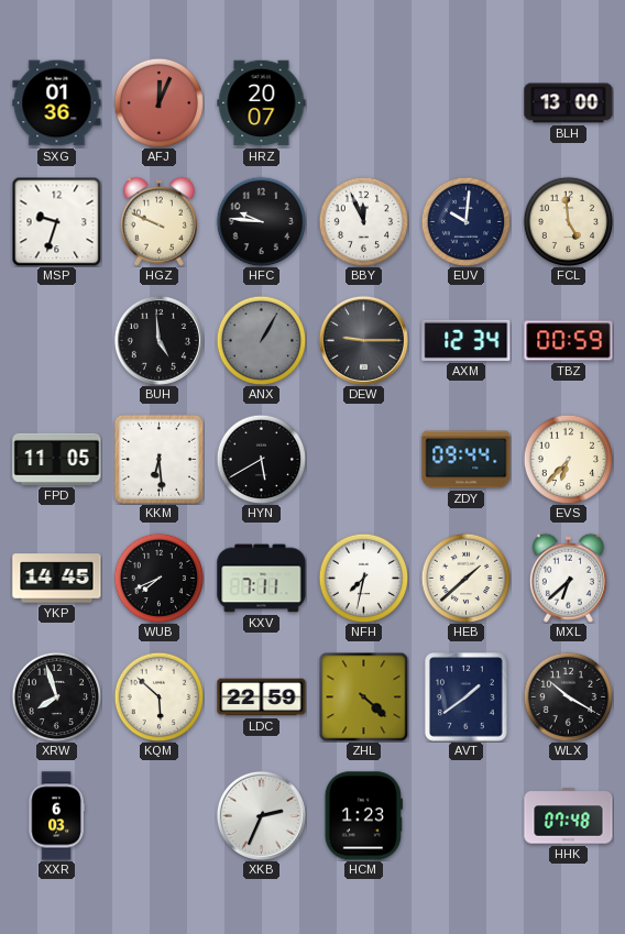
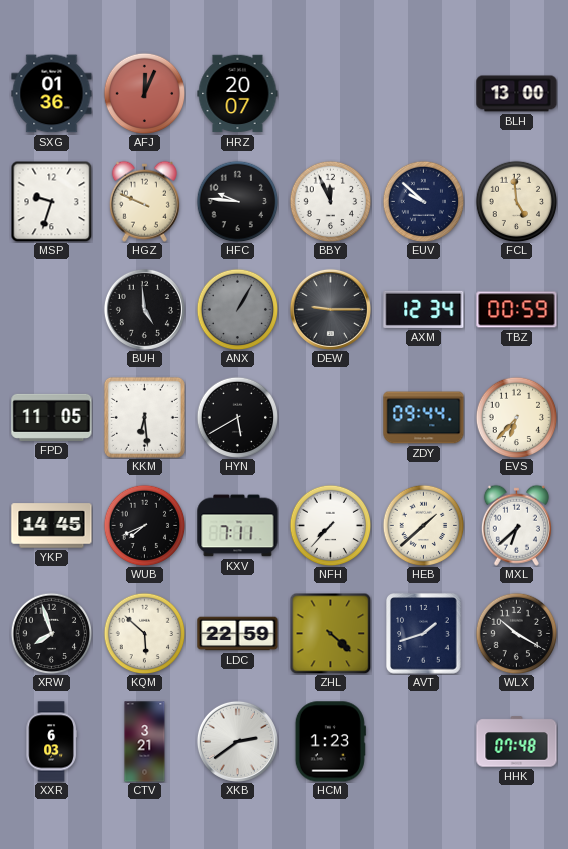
EUV: 10:01 -> 9:52
NFH: 7:32 -> 7:37
AVT: 1:39 -> 1:42
CTV: none -> 3:21
XKB: 2:34 -> 2:39
